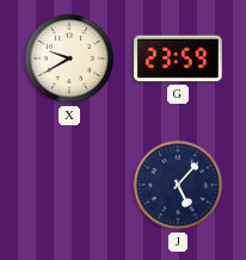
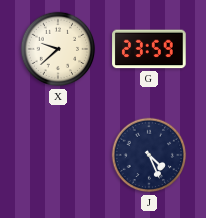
X: 9:40 -> 9:38
J: 5:07 -> 4:26
